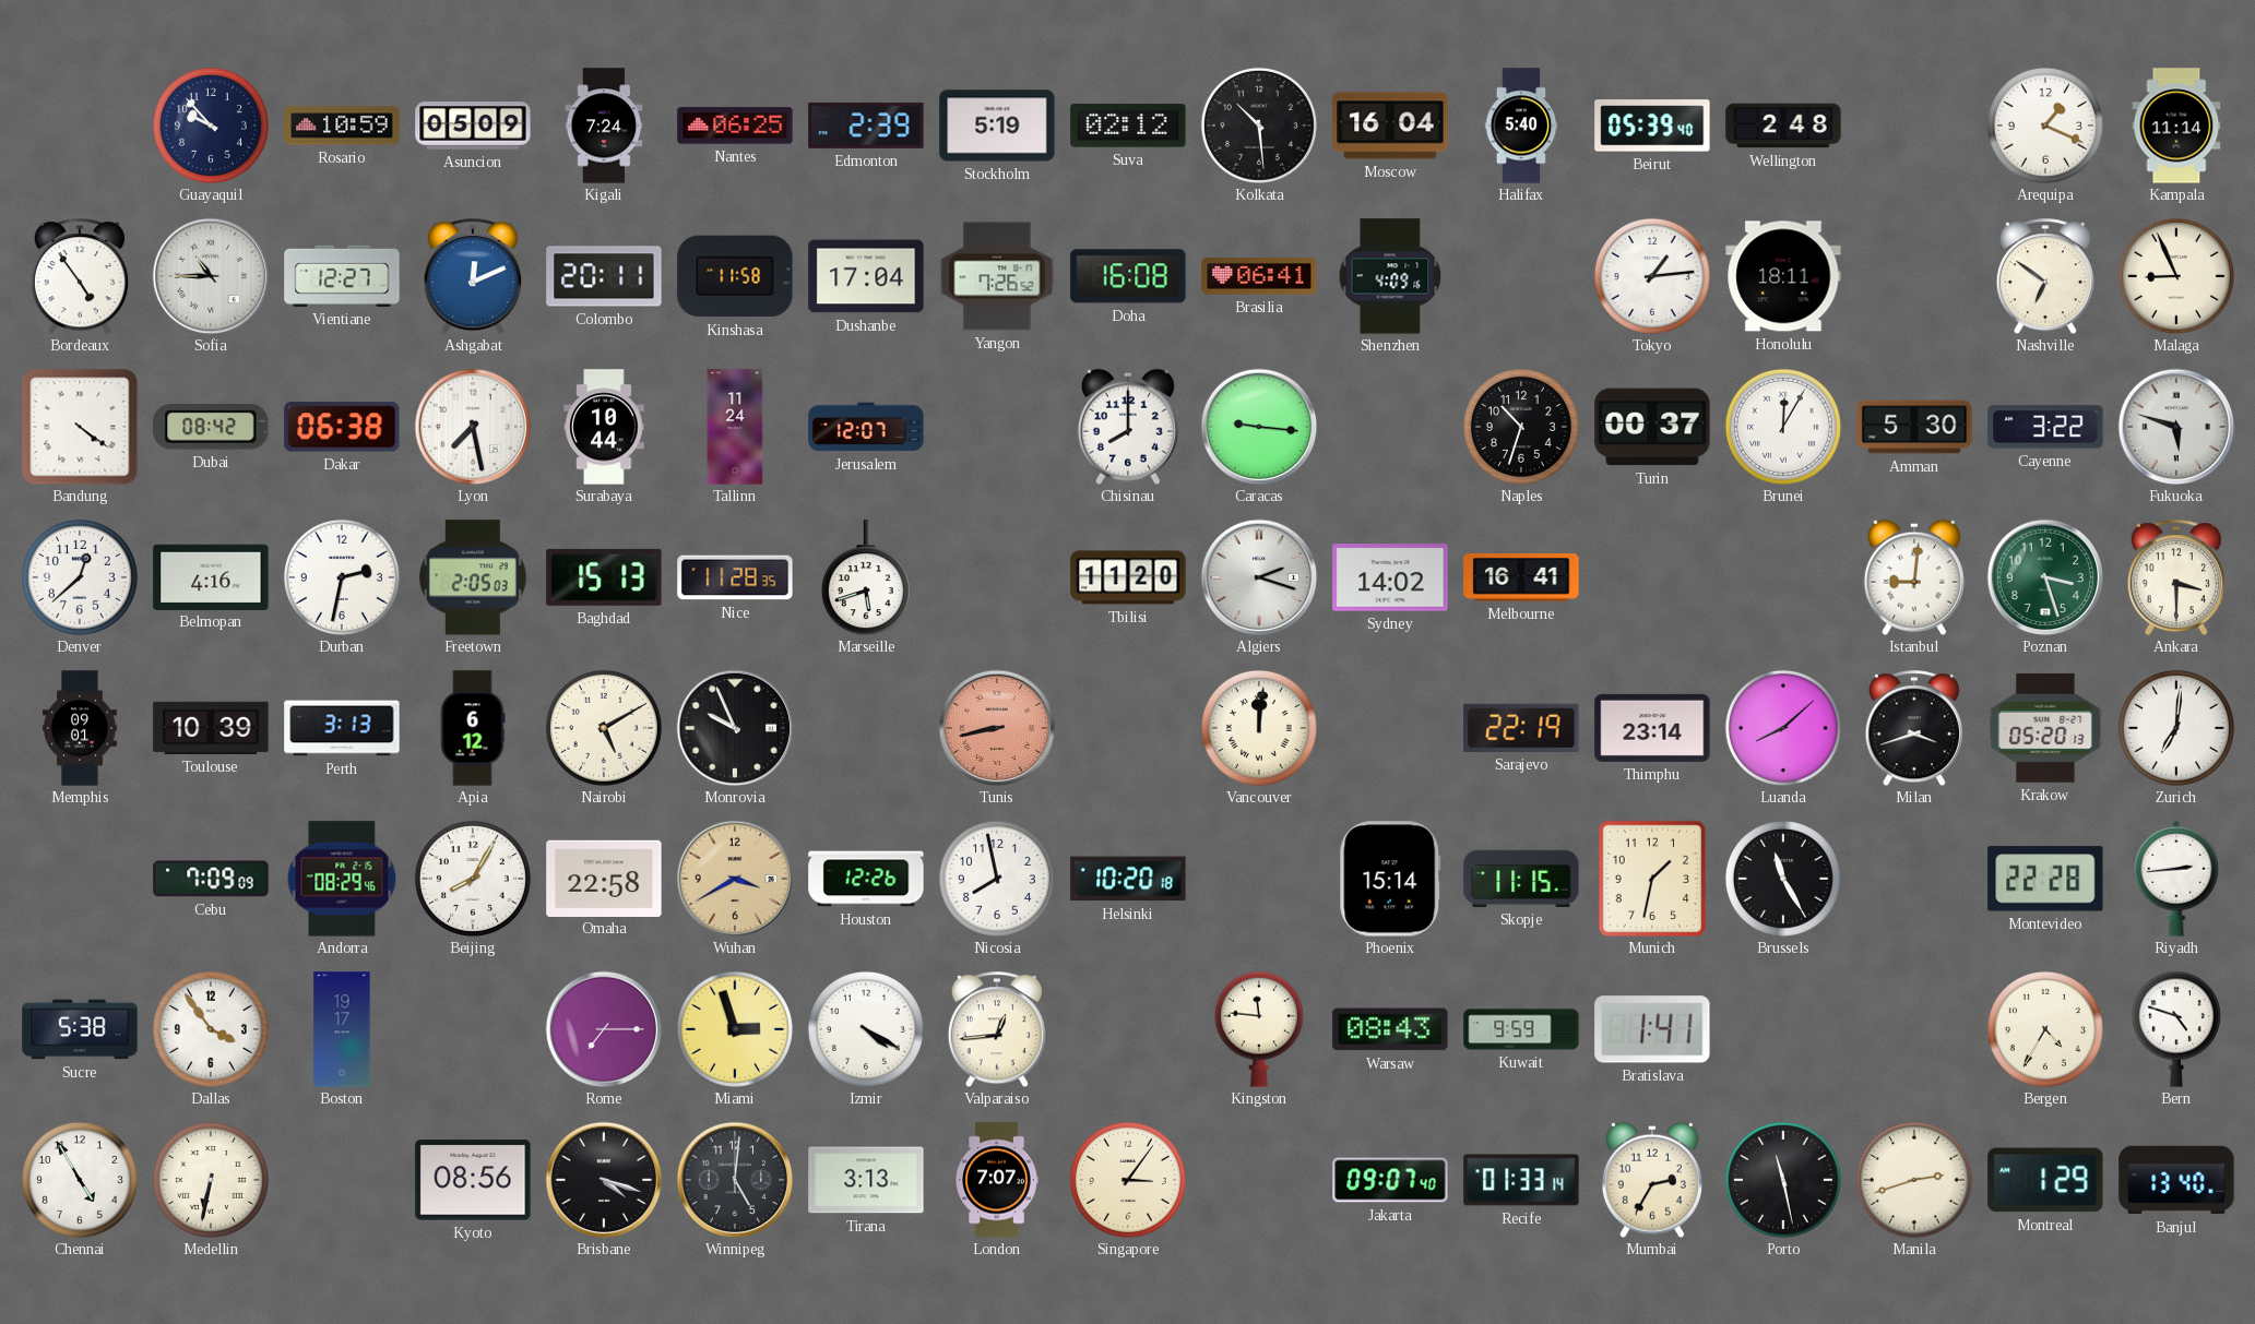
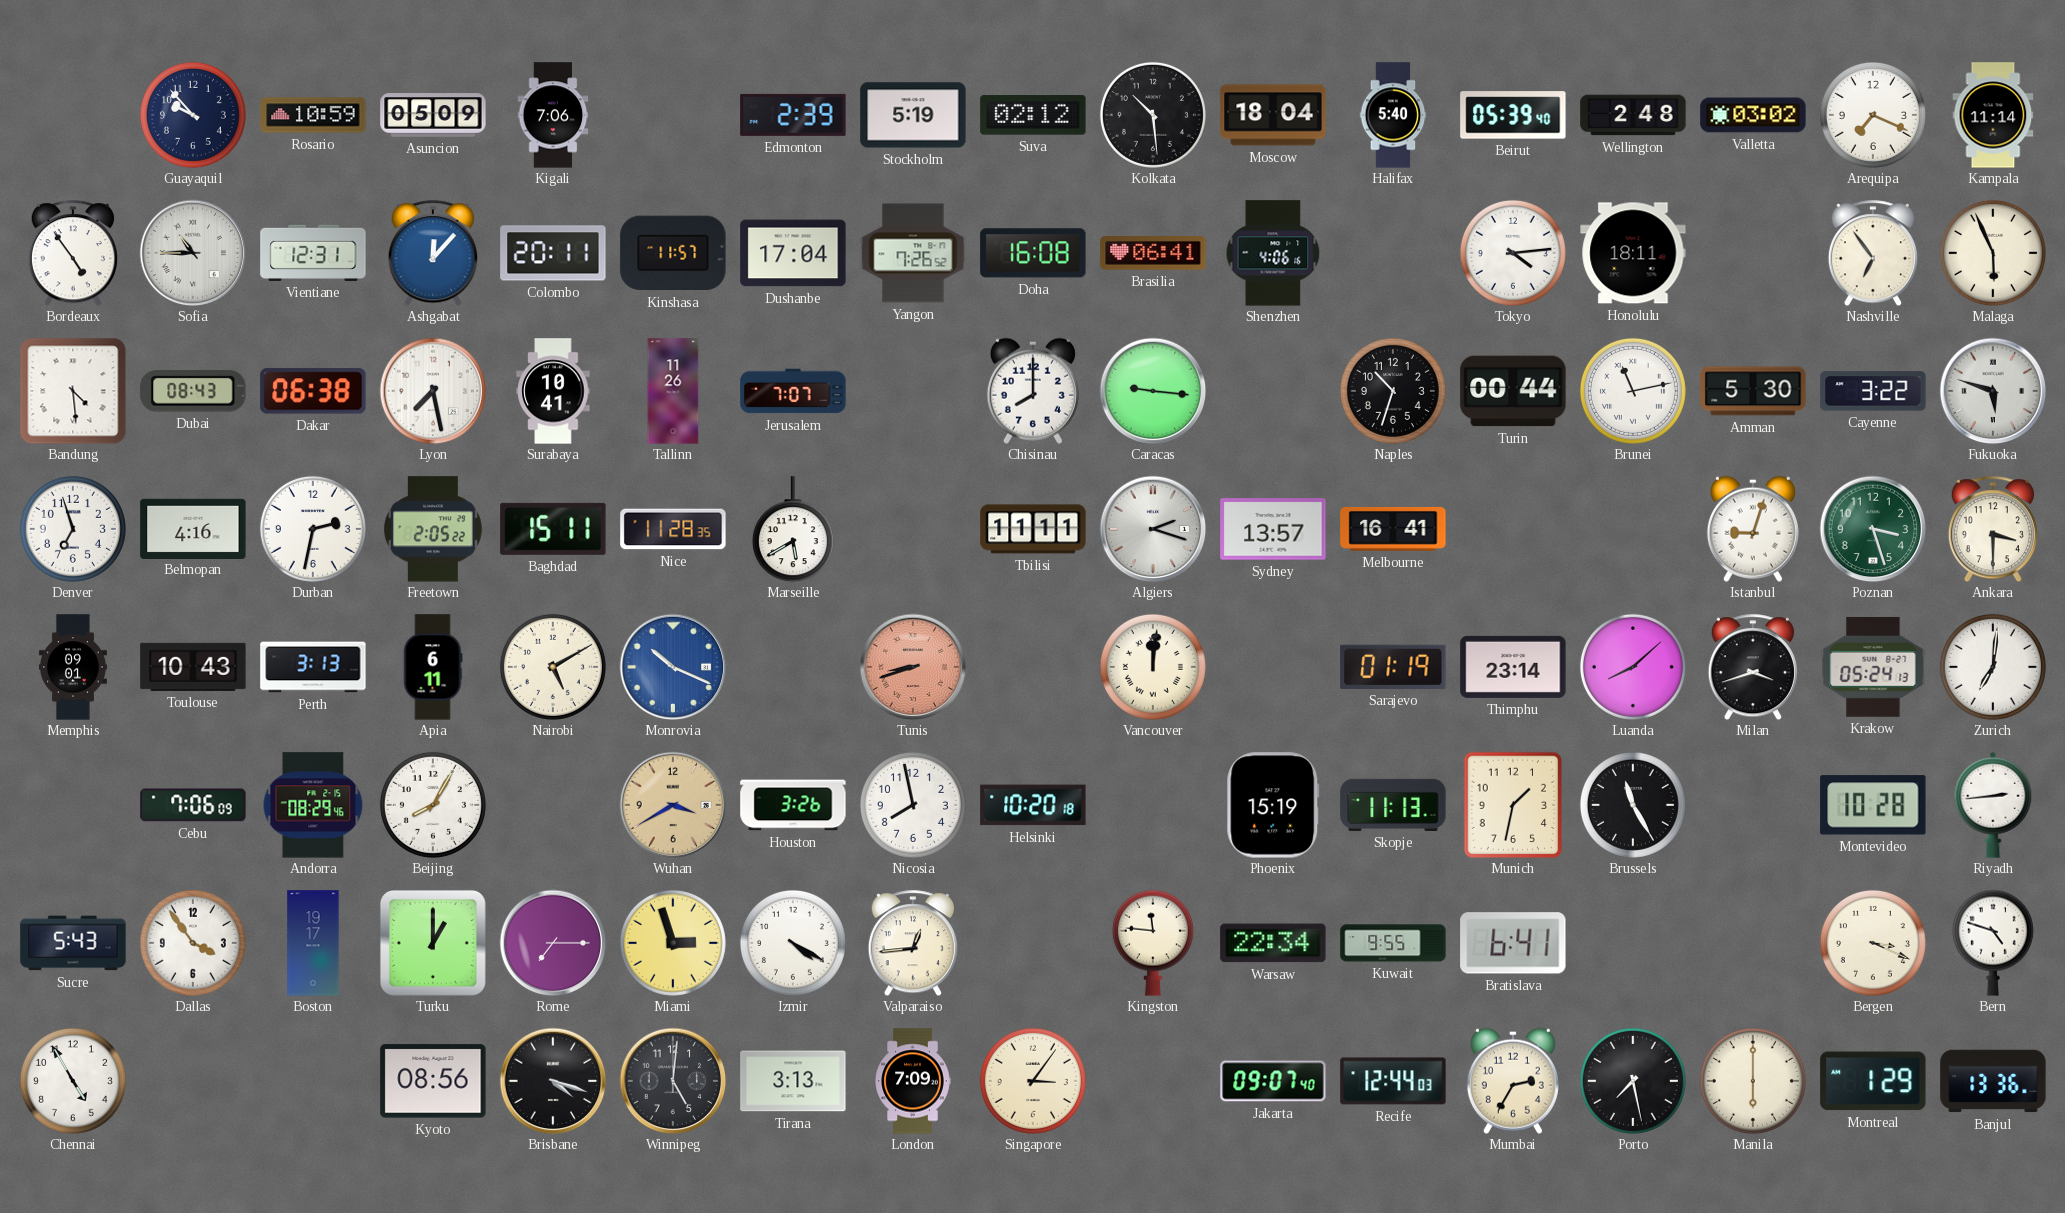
Kigali: 7:24 -> 7:06
Nantes: 06:25 -> none
Moscow: 16:04 -> 18:04
Valletta: none -> 03:02
Arequipa: 1:19 -> 7:19
Vientiane: 12:27 -> 12:31
Ashgabat: 12:11 -> 12:07
Kinshasa: 11:58 -> 11:57
Shenzhen: 4:09 -> 4:06
Tokyo: 1:14 -> 4:14
Nashville: 6:51 -> 6:54
Malaga: 8:56 -> 5:56
Bandung: 4:21 -> 4:29
Dubai: 08:42 -> 08:43
Surabaya: 10:44 -> 10:41
Tallinn: 11:24 -> 11:26
Jerusalem: 12:07 -> 7:07
Turin: 00:37 -> 00:44
Brunei: 12:05 -> 11:13
Denver: 12:38 -> 6:57
Freetown: 2:05:03 -> 2:05:22
Baghdad: 15:13 -> 15:11
Marseille: 5:42 -> 5:40
Tbilisi: 11:20 -> 11:11
Sydney: 14:02 -> 13:57
Istanbul: 9:01 -> 9:03
Toulouse: 10:39 -> 10:43
Apia: 6:12 -> 6:11
Monrovia: 9:56 -> 10:19
Monrovia dial: black -> blue
Tunis: 8:43 -> 8:42
Sarajevo: 22:19 -> 01:19
Krakow: 05:20 -> 05:24
Cebu: 7:09 -> 7:06
Omaha: 22:58 -> none
Houston: 12:26 -> 3:26
Phoenix: 15:14 -> 15:19
Skopje: 11:15 -> 11:13
Montevideo: 22:28 -> 10:28
Sucre: 5:38 -> 5:43
Turku: none -> 1:00
Warsaw: 08:43 -> 22:34
Kuwait: 9:59 -> 9:55
Bratislava: 1:41 -> 6:41
Bergen: 4:35 -> 3:19
Medellin: 6:32 -> none
London: 7:07 -> 7:09
Recife: 01:33 -> 12:44
Porto: 11:28 -> 7:28
Manila: 2:42 -> 6:00
Banjul: 13:40 -> 13:36
